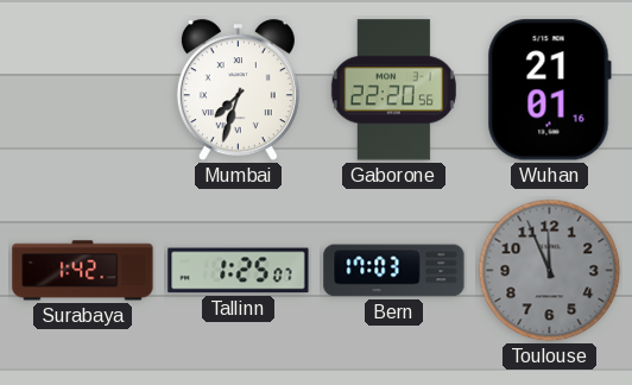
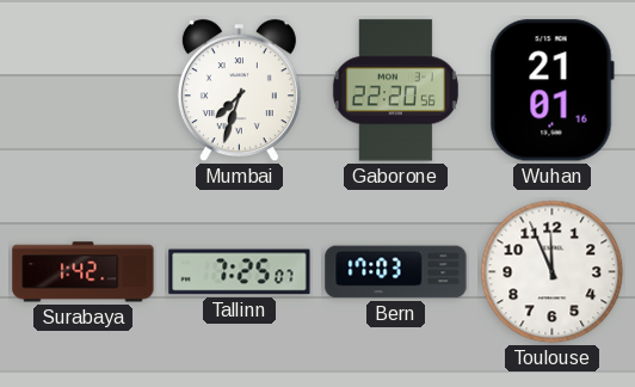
Tallinn: 1:25 -> 7:25
Toulouse dial: grey -> white
